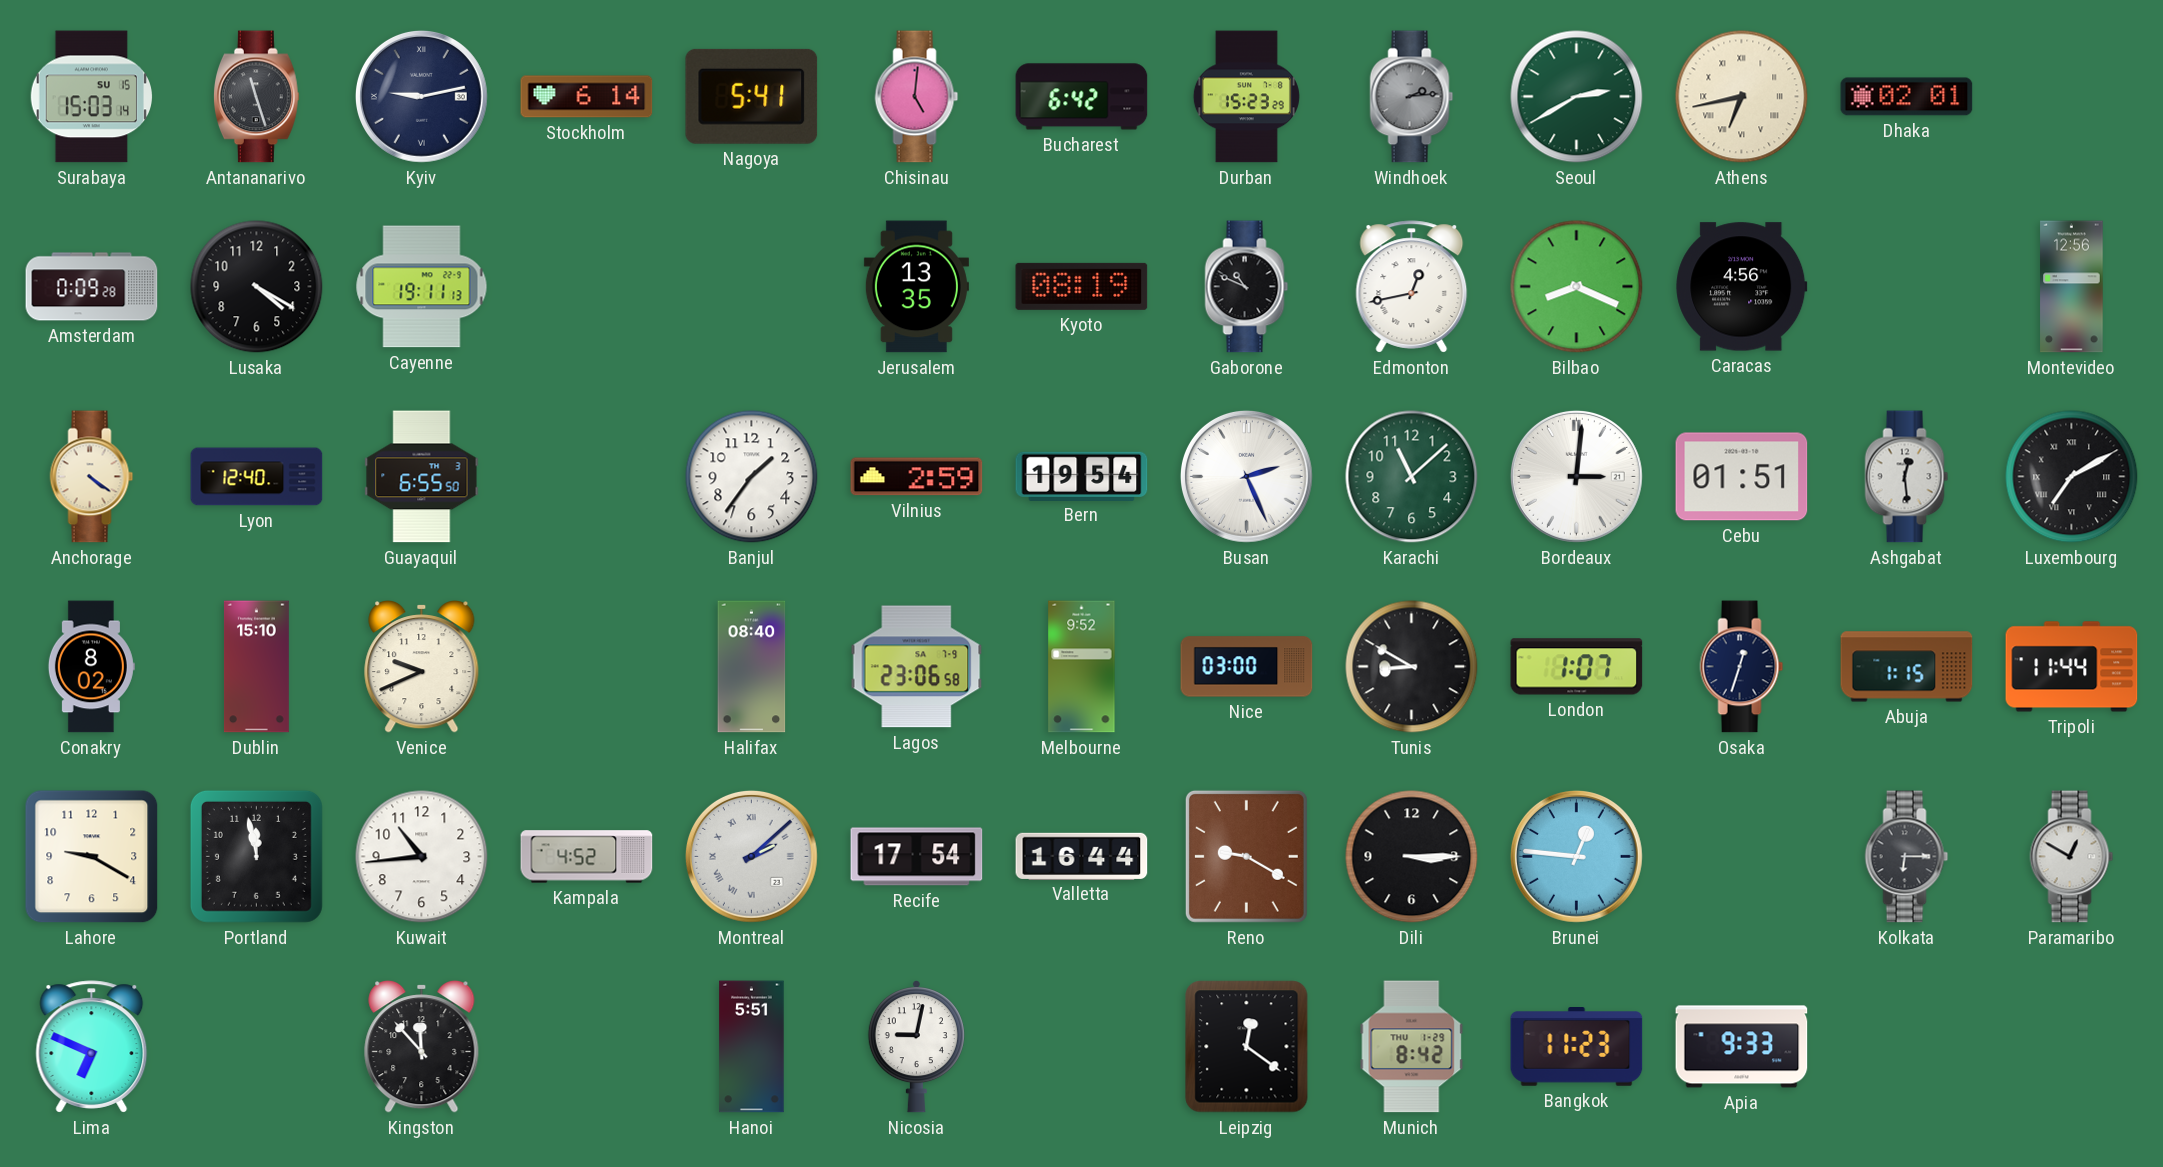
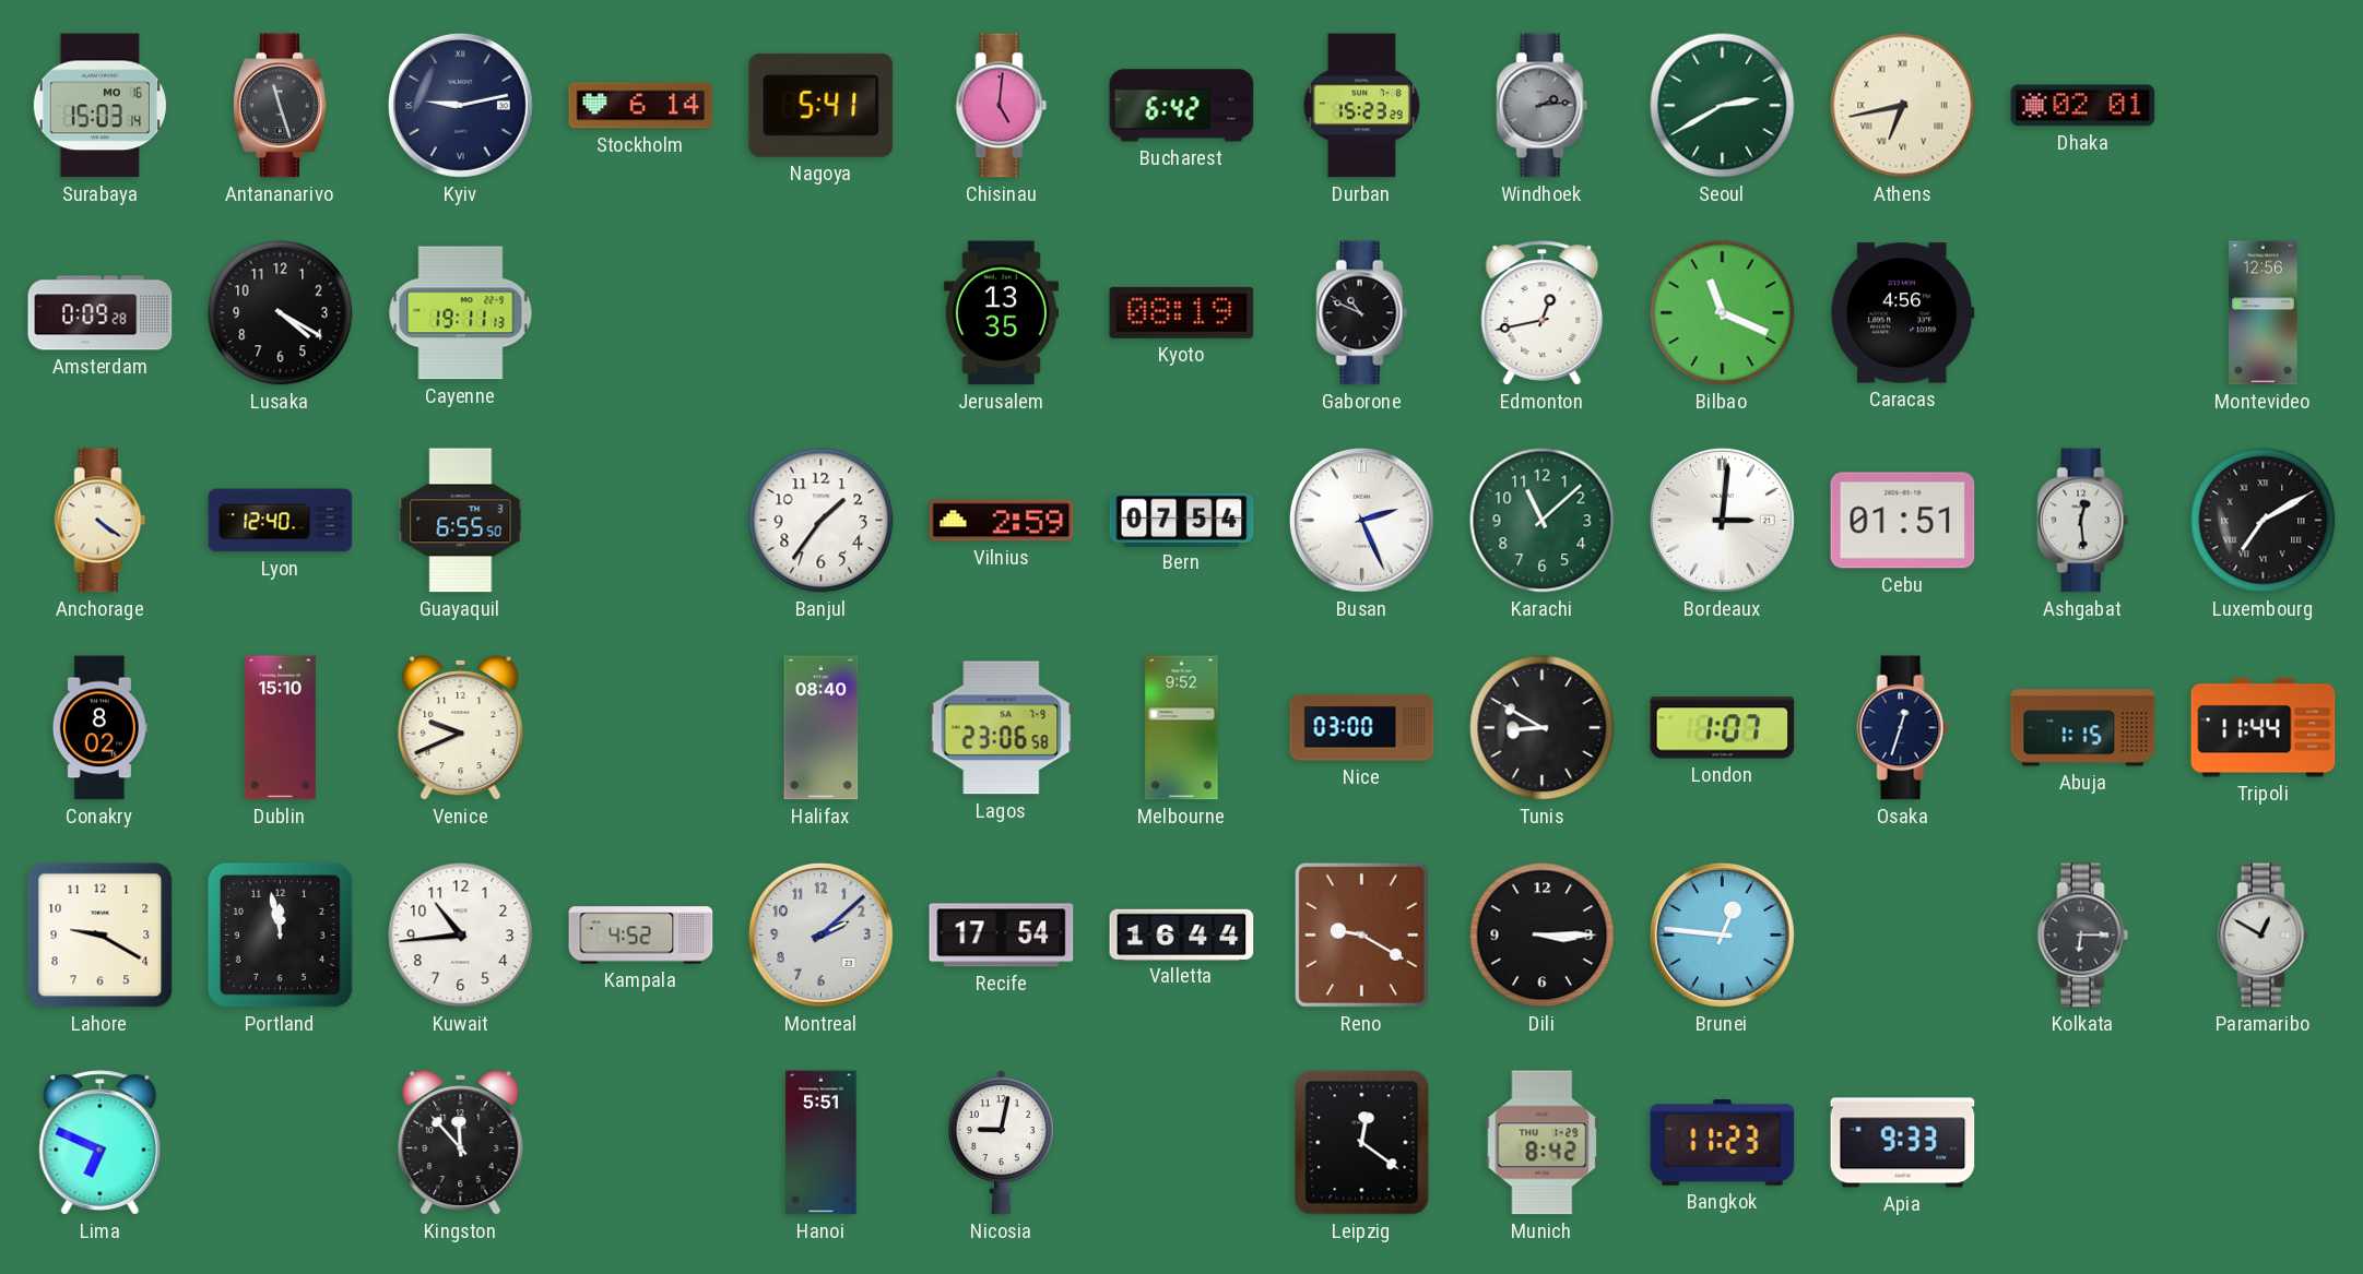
Surabaya date: SU 15 -> MO 16
Bilbao: 8:19 -> 11:19
Bern: 19:54 -> 07:54
Montreal numerals: Roman -> Arabic
